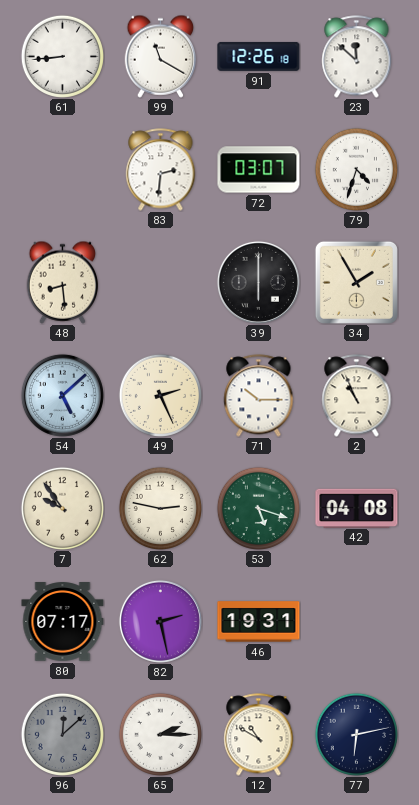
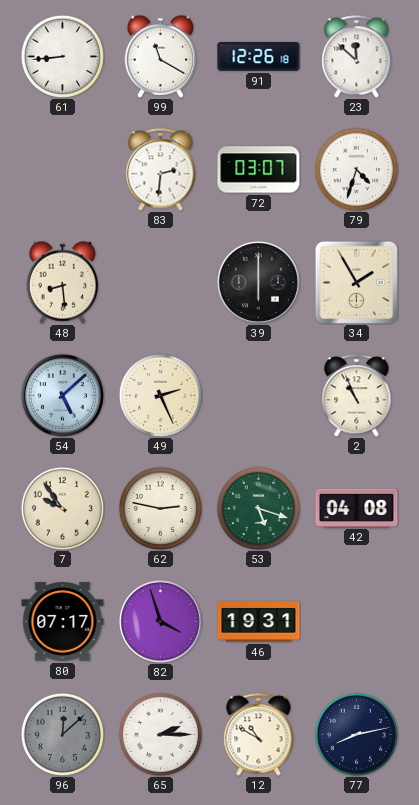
71: 10:15 -> none
82: 2:28 -> 3:57
77: 6:13 -> 8:13
